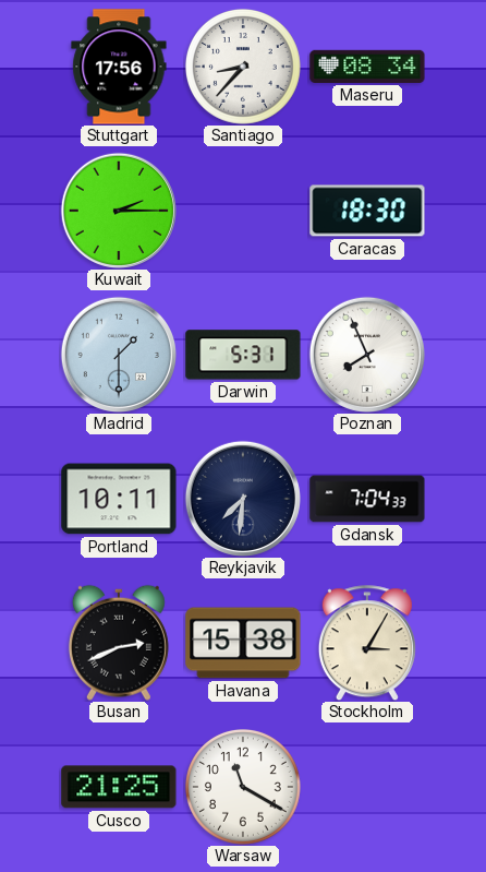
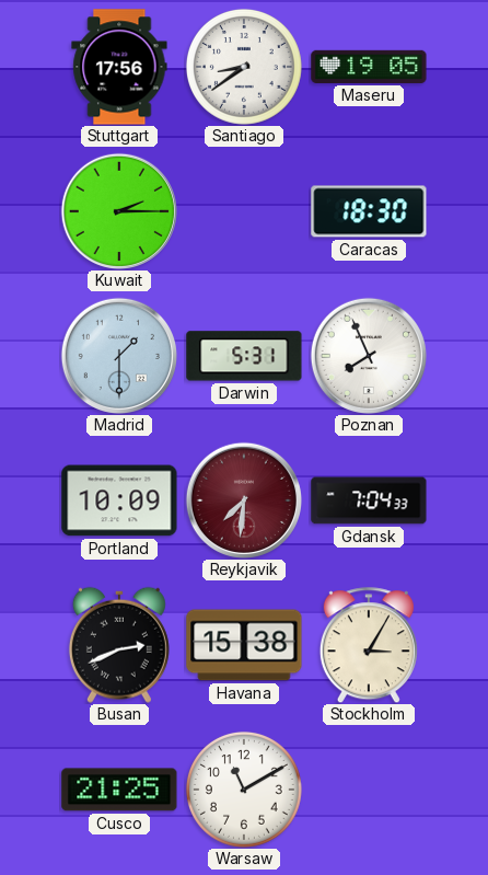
Santiago: 8:37 -> 8:39
Maseru: 08:34 -> 19:05
Portland: 10:11 -> 10:09
Reykjavik dial: navy -> burgundy
Warsaw: 11:20 -> 11:10
